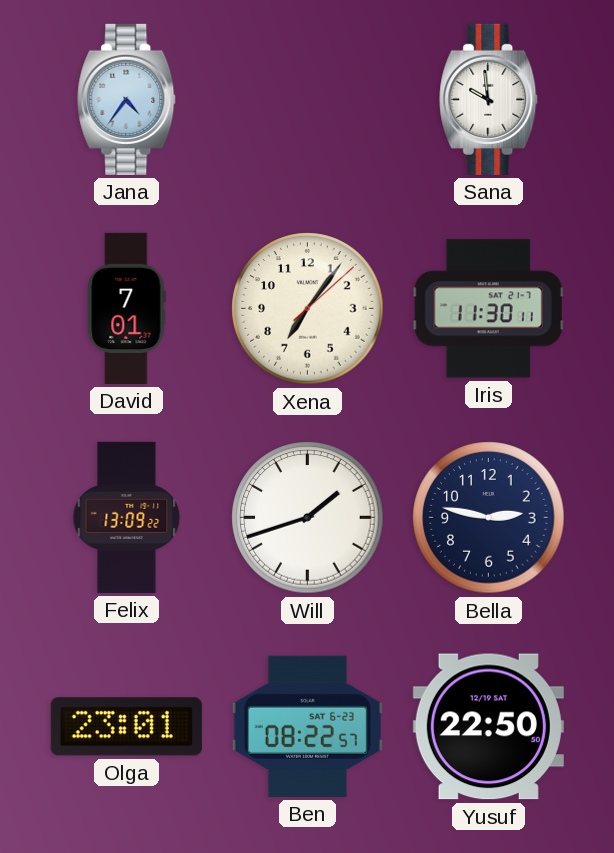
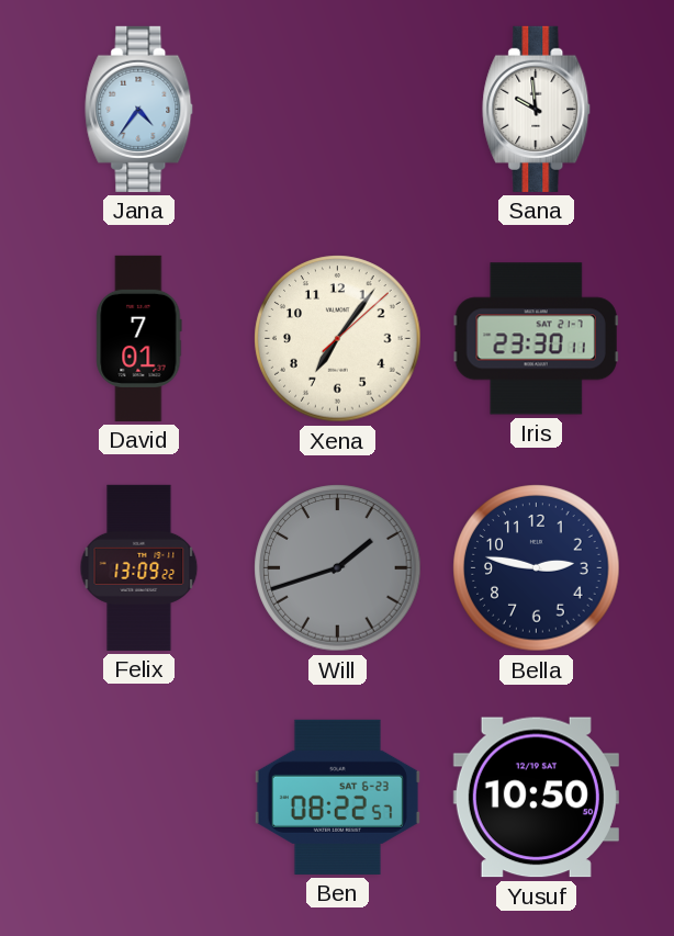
Iris: 11:30 -> 23:30
Will dial: white -> grey
Olga: 23:01 -> none
Yusuf: 22:50 -> 10:50
